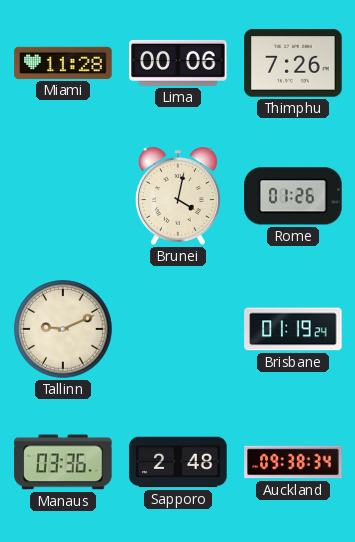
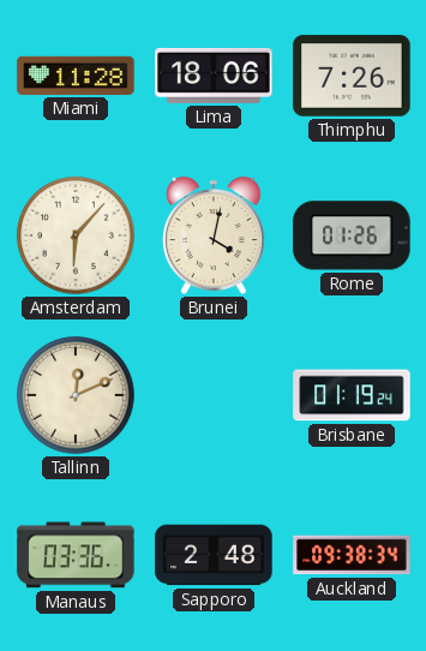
Lima: 00:06 -> 18:06
Amsterdam: none -> 6:07
Tallinn: 9:11 -> 12:11
